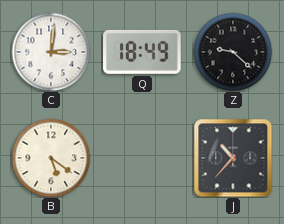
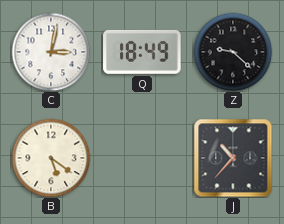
C: 3:01 -> 3:02
